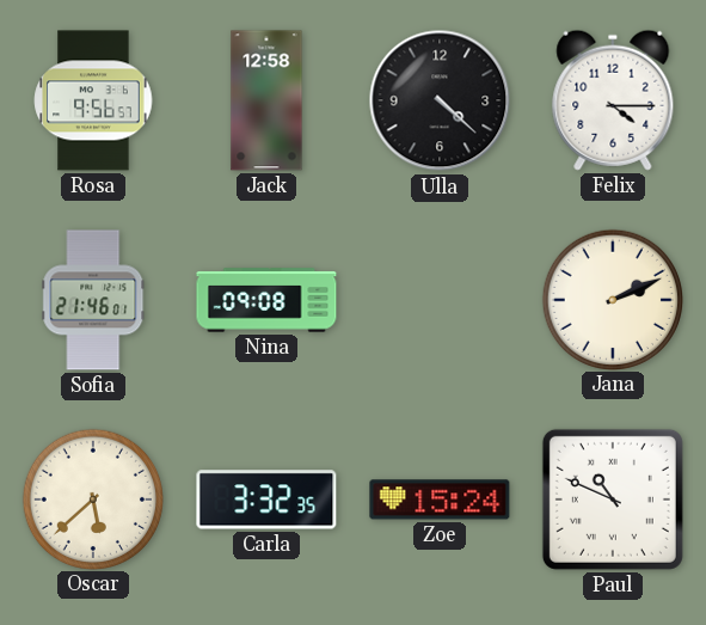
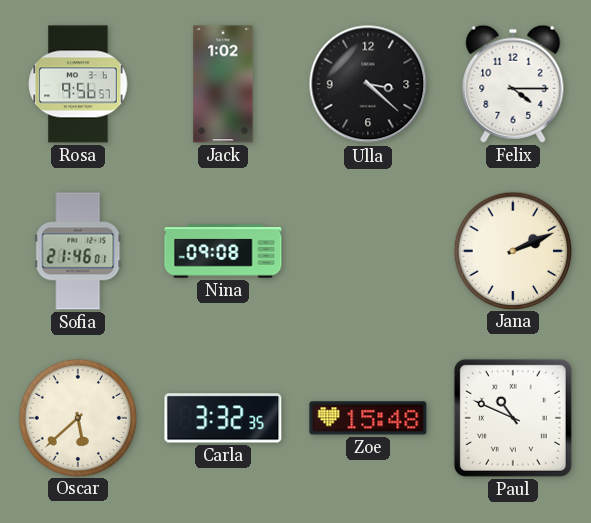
Jack: 12:58 -> 1:02
Ulla: 4:22 -> 3:22
Zoe: 15:24 -> 15:48
